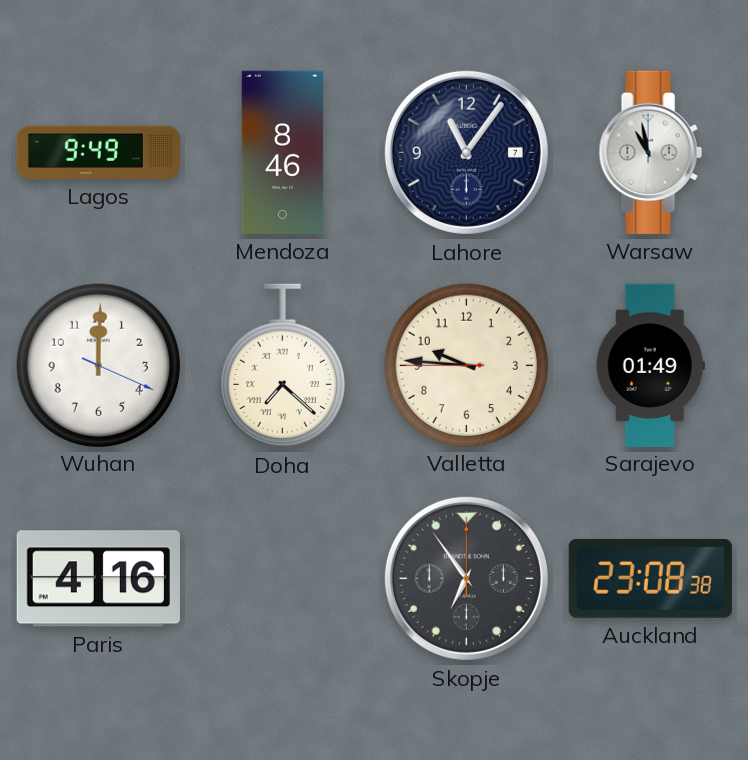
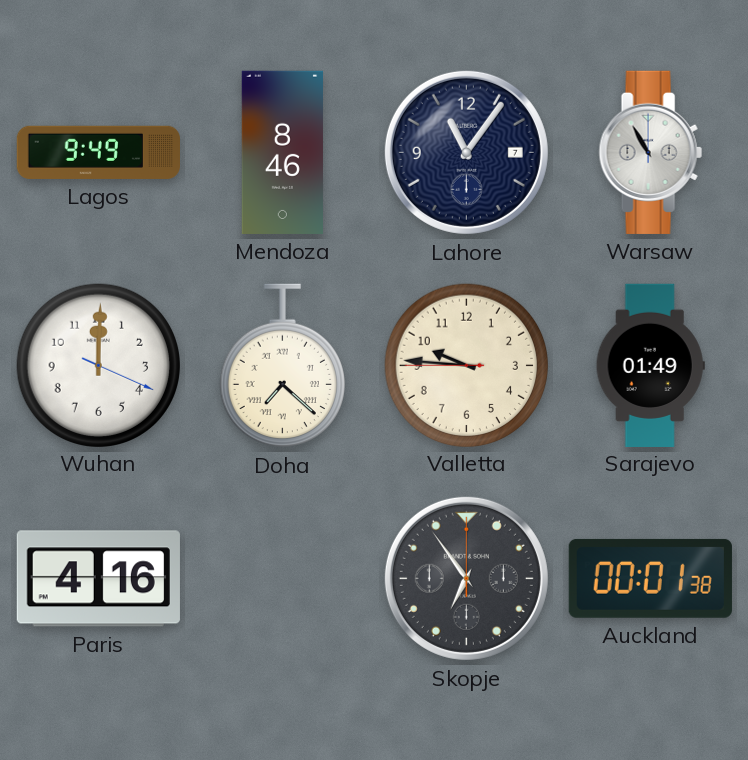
Warsaw: 10:58 -> 10:55
Auckland: 23:08 -> 00:01
